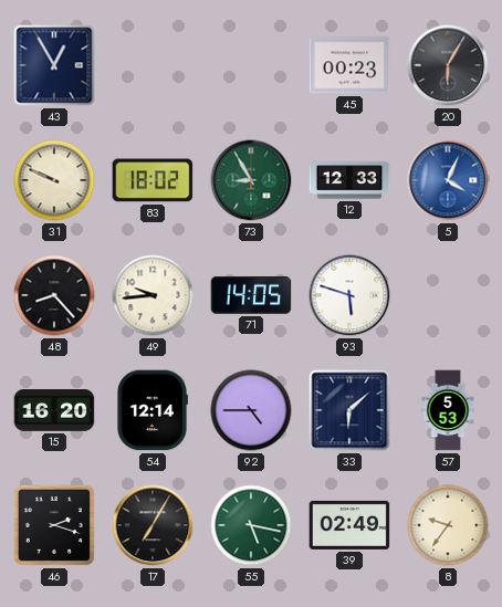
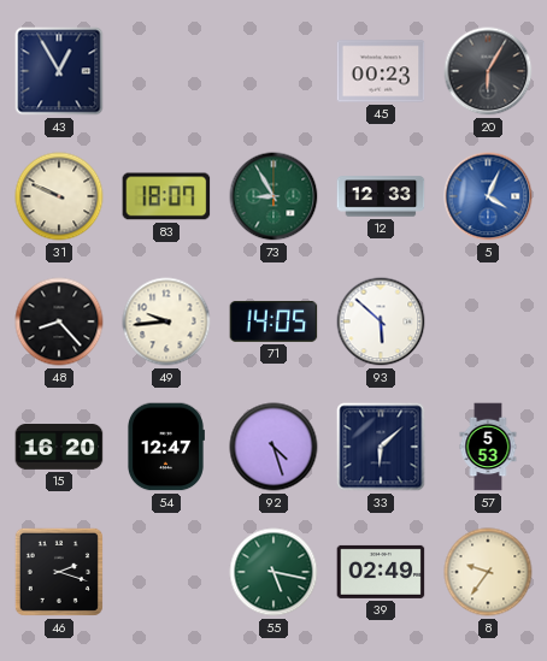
83: 18:02 -> 18:07
93: 5:48 -> 5:52
54: 12:14 -> 12:47
92: 4:45 -> 4:27
17: 7:05 -> none
